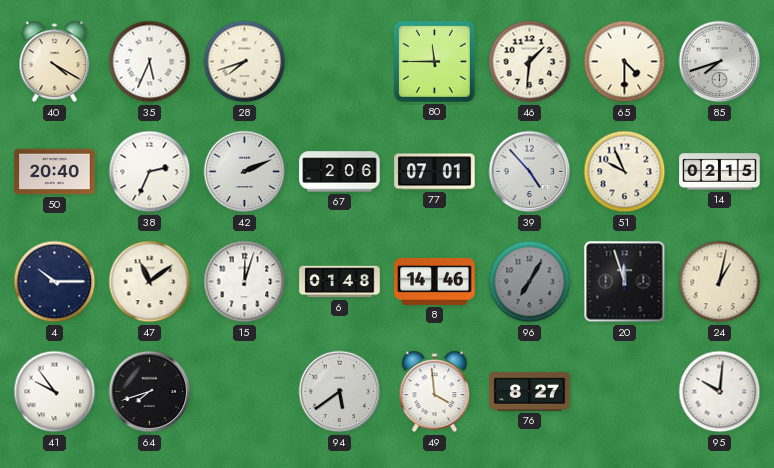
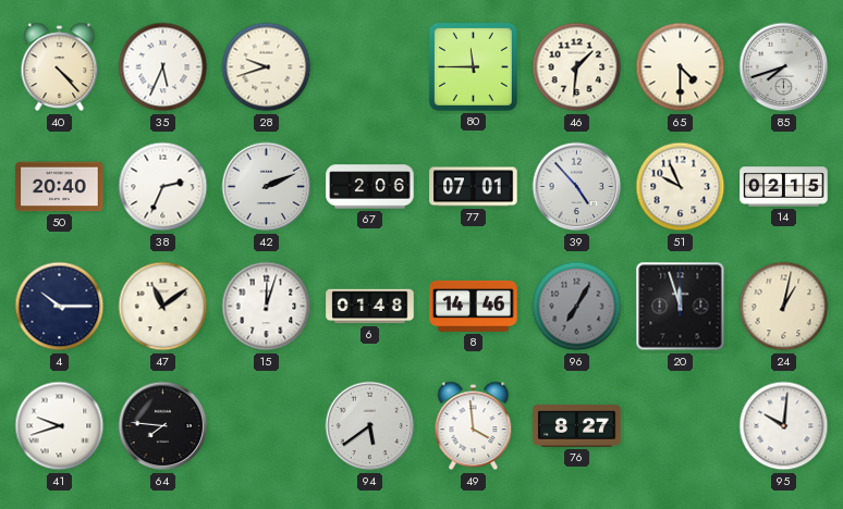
40: 4:20 -> 4:23
28: 7:42 -> 9:42
41: 9:54 -> 9:42
64: 7:42 -> 7:46
